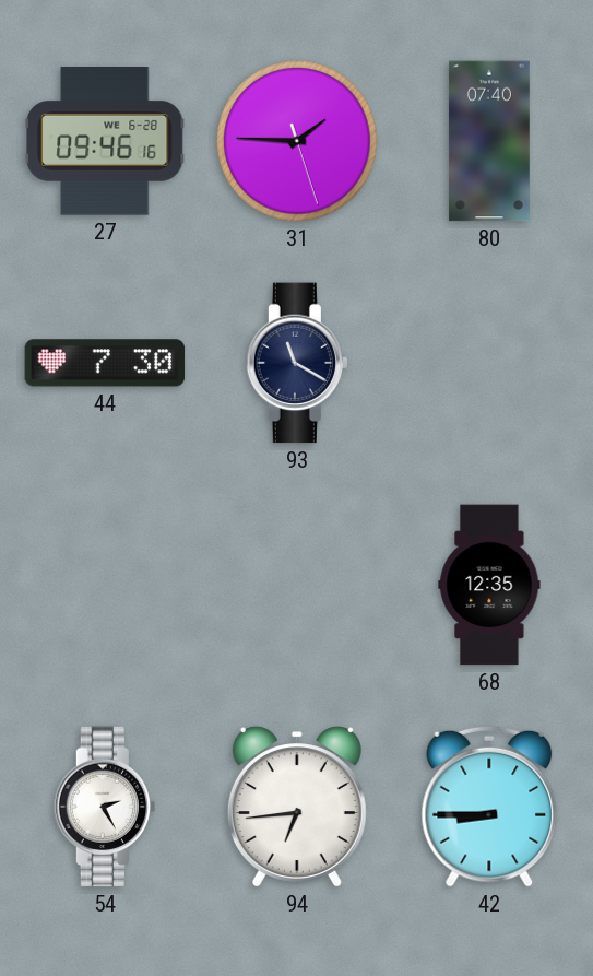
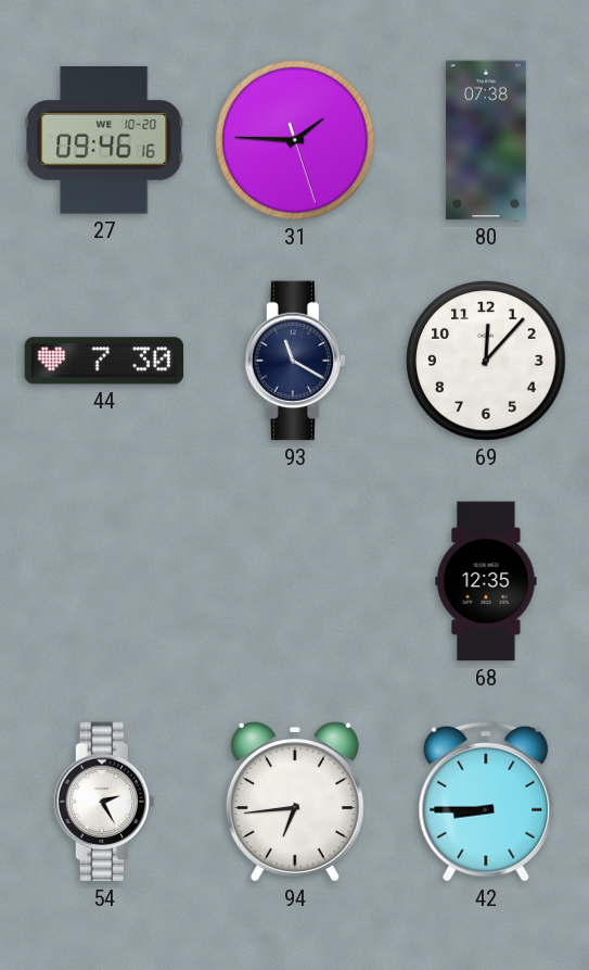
27 date: WE 6-28 -> WE 10-20
80: 07:40 -> 07:38
69: none -> 12:07
